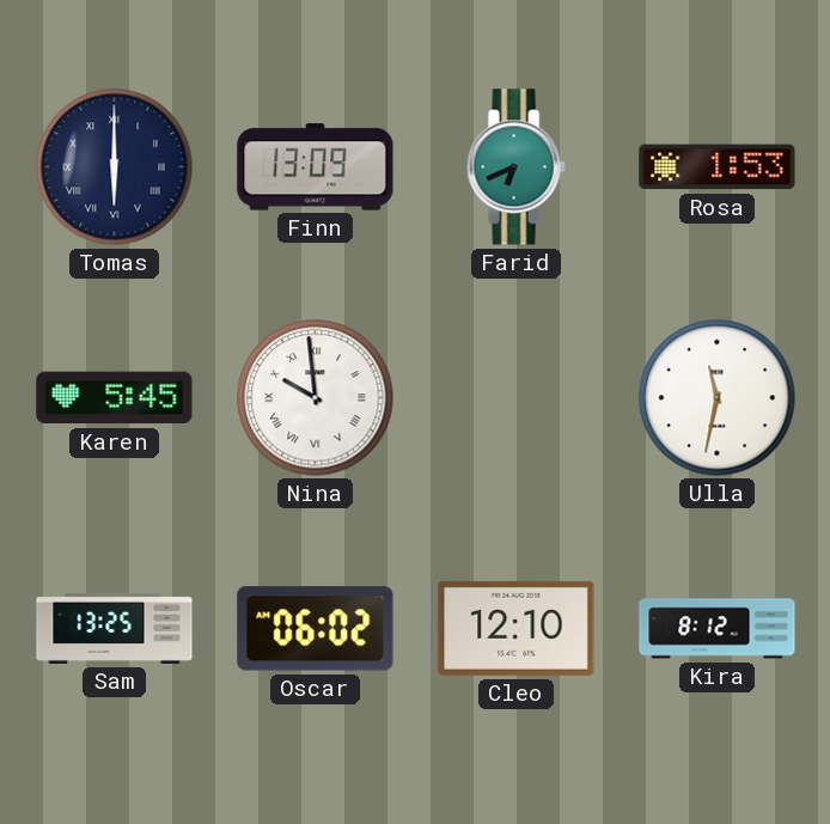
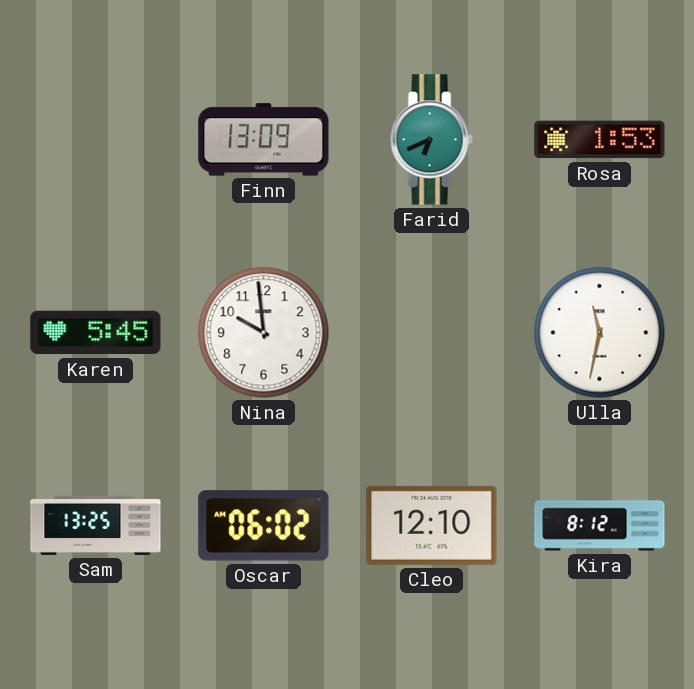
Tomas: 6:00 -> none
Nina numerals: Roman -> Arabic
